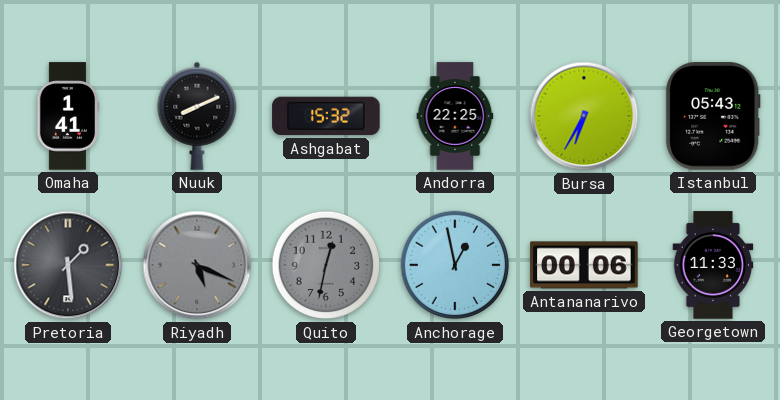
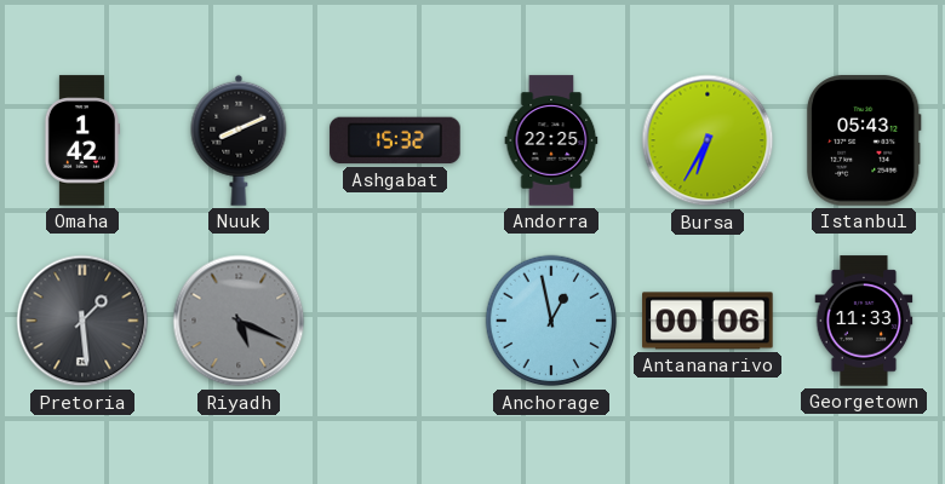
Omaha: 1:41 -> 1:42
Quito: 12:32 -> none
